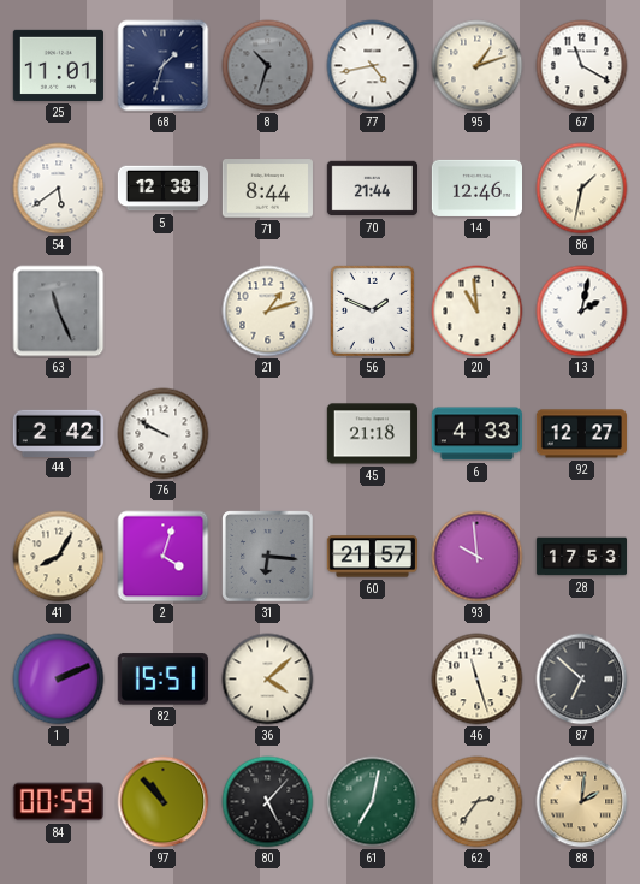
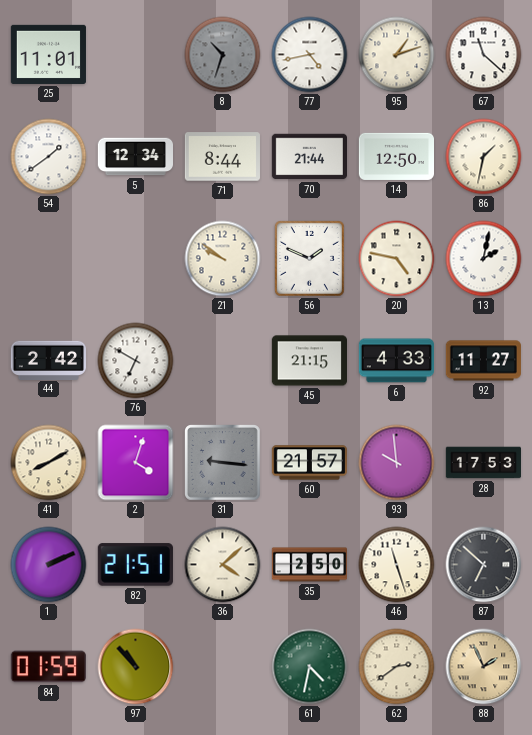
68: 1:33 -> none
67: 11:20 -> 11:22
54: 5:39 -> 1:39
5: 12:38 -> 12:34
14: 12:46 -> 12:50
63: 11:26 -> none
21: 1:12 -> 9:51
20: 10:59 -> 4:47
76: 9:50 -> 6:50
45: 21:18 -> 21:15
92: 12:27 -> 11:27
41: 8:05 -> 8:10
31: 6:16 -> 9:16
82: 15:51 -> 21:51
35: none -> 2:50
84: 00:59 -> 01:59
80: 5:07 -> none
61: 7:02 -> 4:32
62: 2:36 -> 2:39
88: 2:01 -> 1:56
